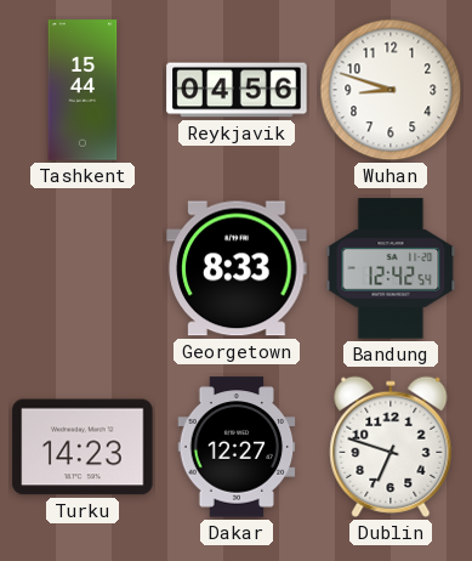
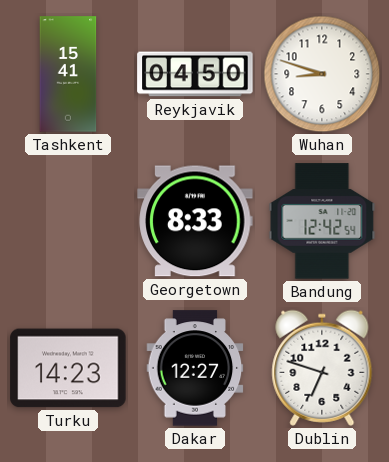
Tashkent: 15:44 -> 15:41
Reykjavik: 04:56 -> 04:50
